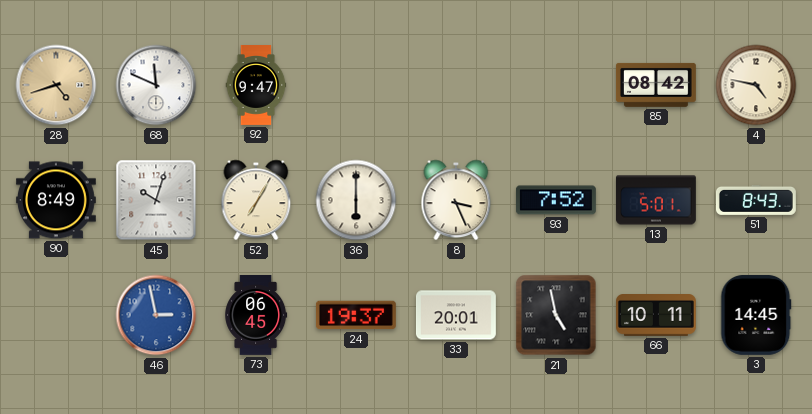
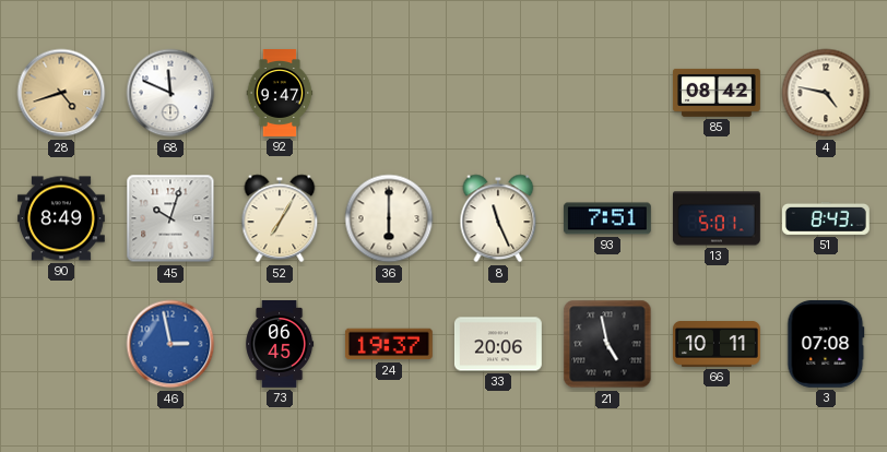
8: 3:26 -> 11:26
93: 7:52 -> 7:51
33: 20:01 -> 20:06
3: 14:45 -> 07:08
